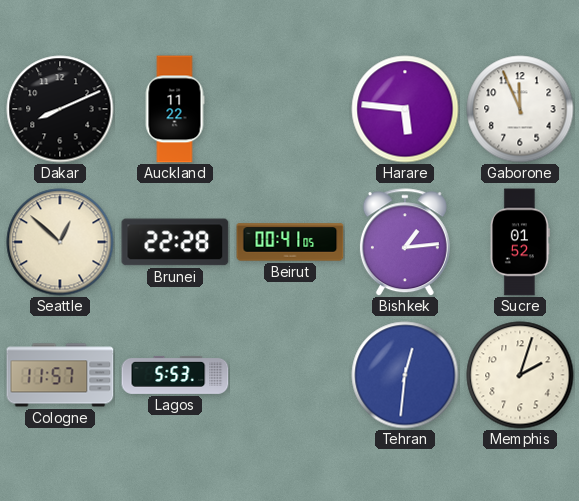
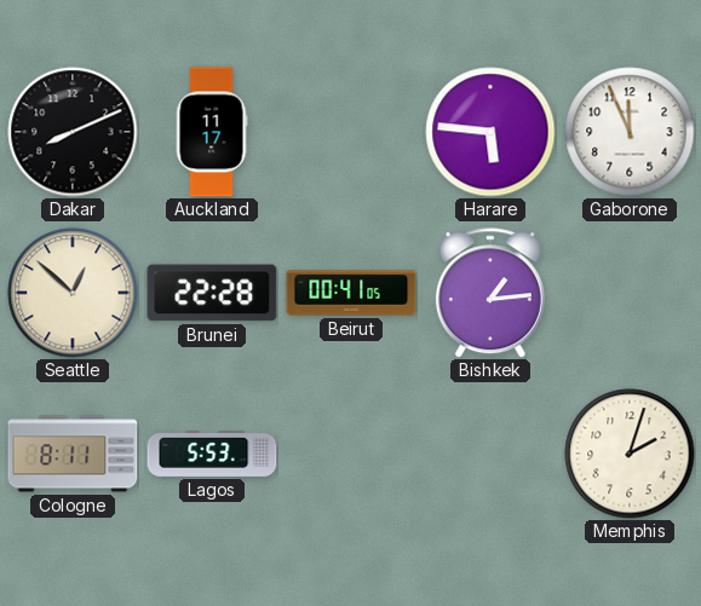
Auckland: 11:22 -> 11:17
Sucre: 01:52 -> none
Cologne: 11:57 -> 8:11
Tehran: 12:31 -> none
